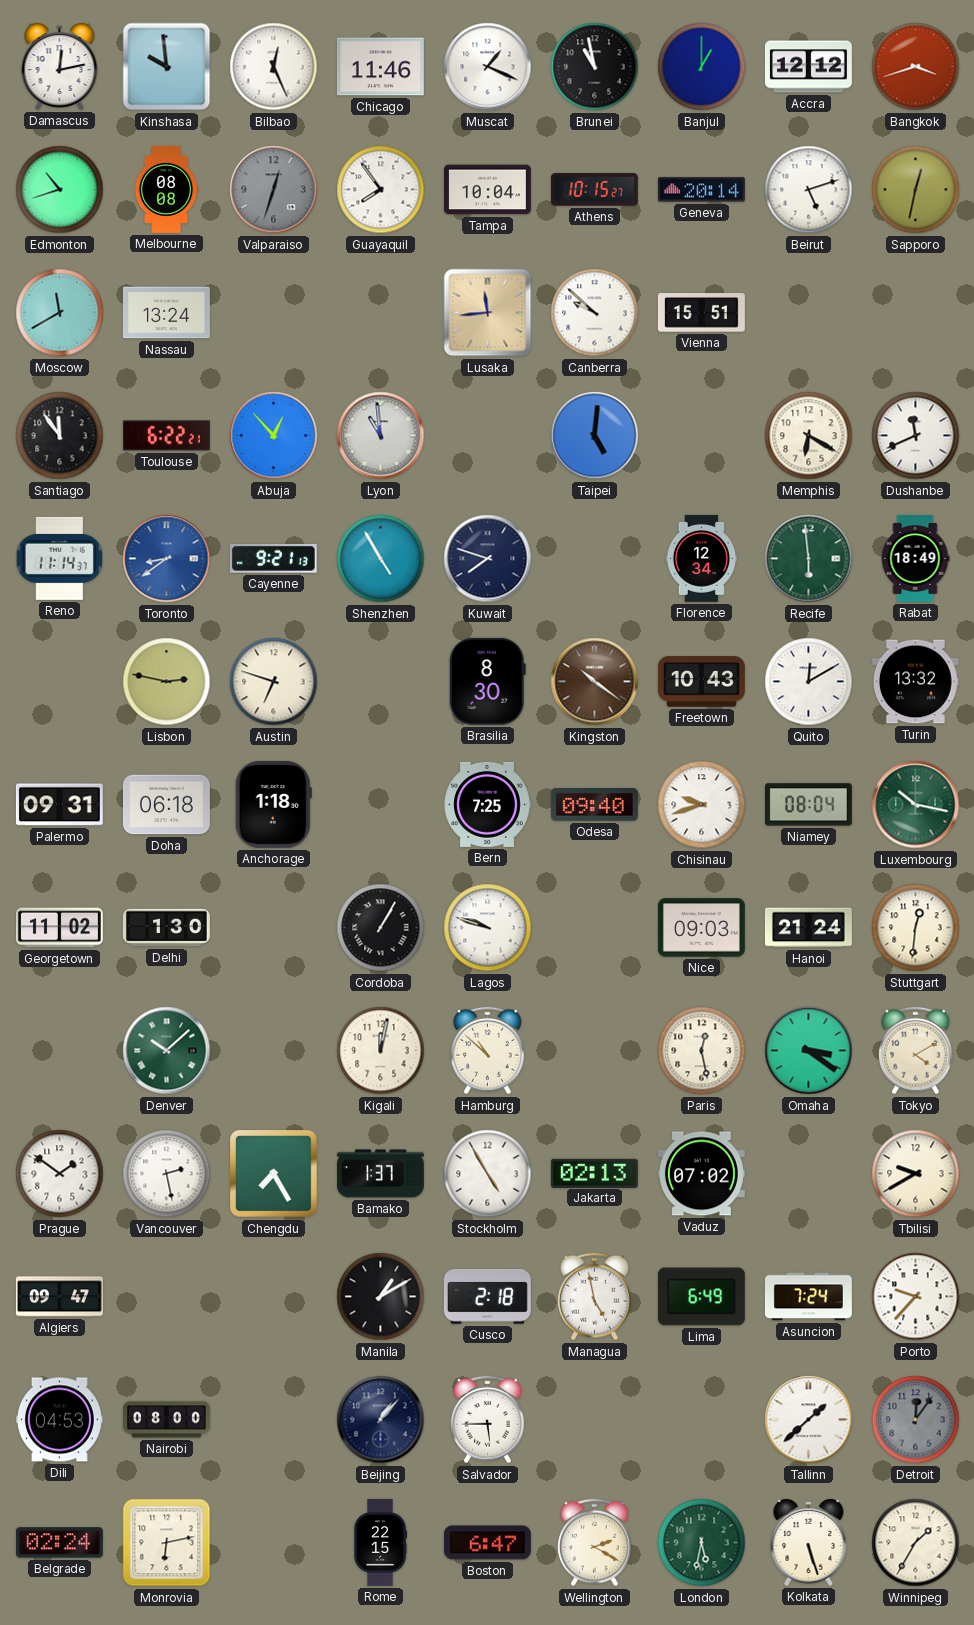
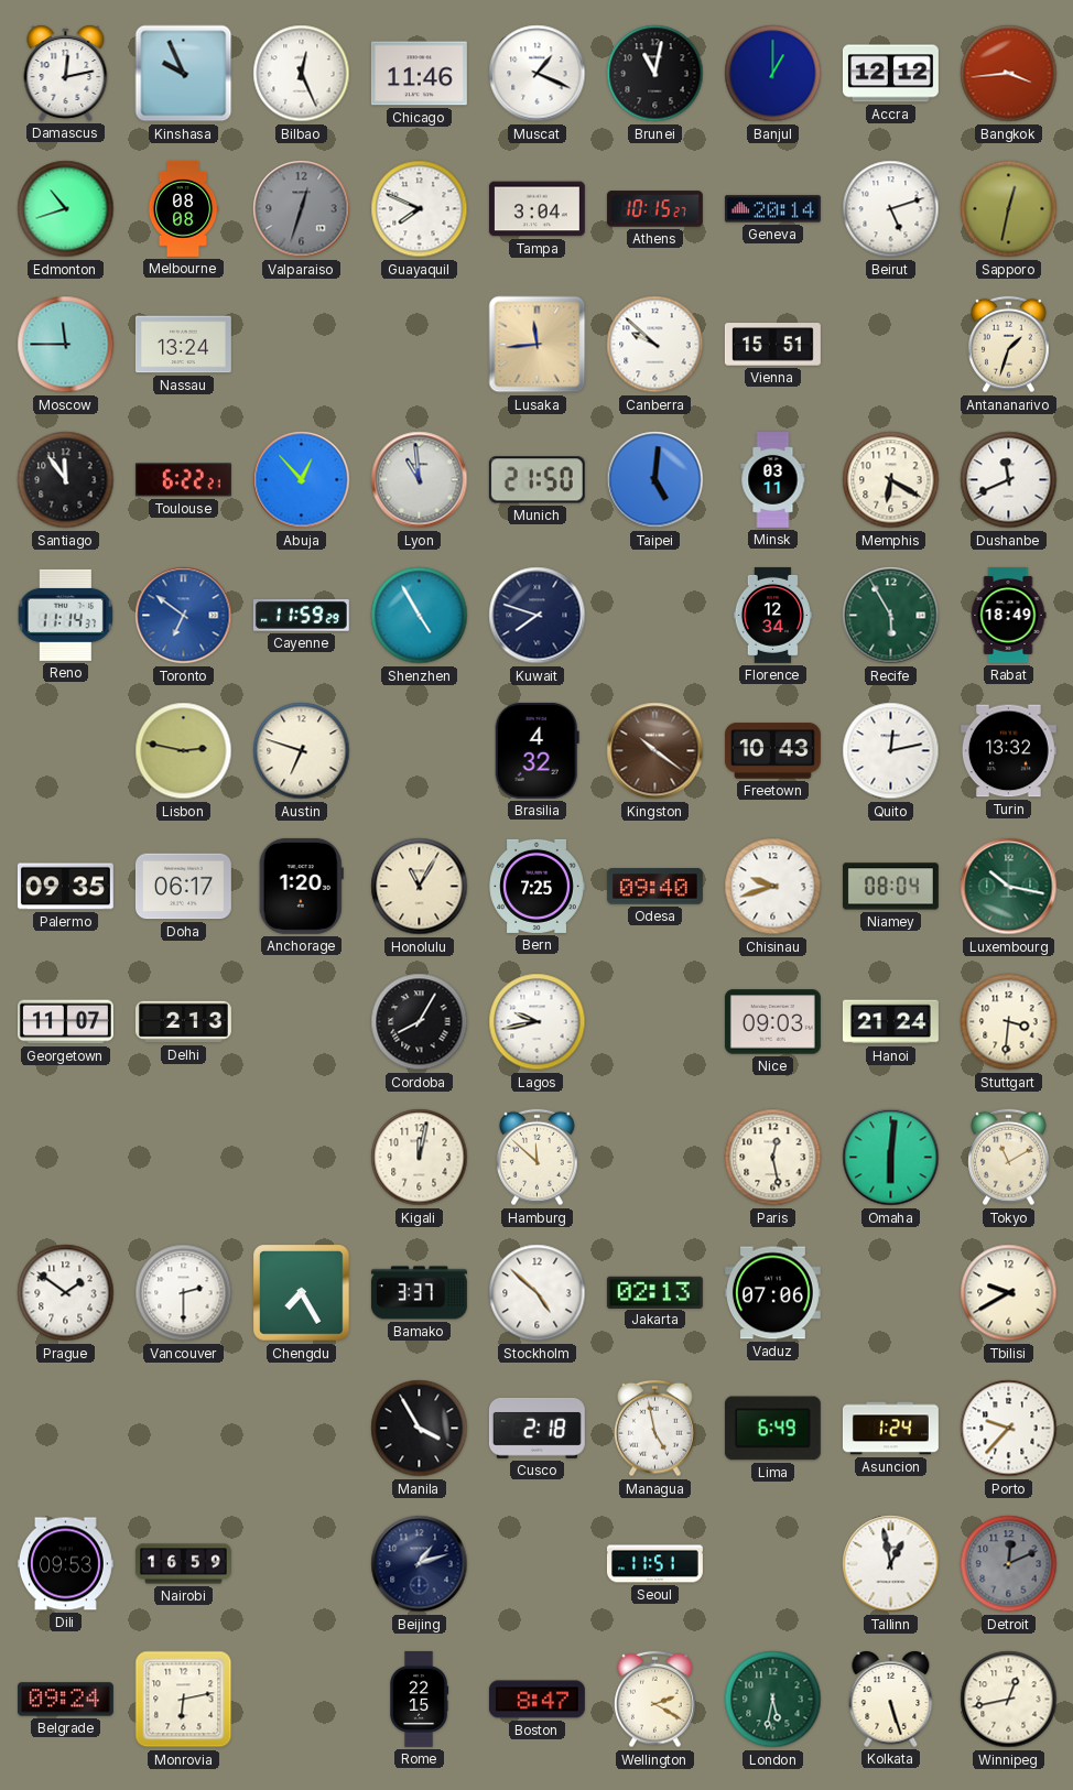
Kinshasa: 9:59 -> 9:56
Brunei: 10:58 -> 11:02
Bangkok: 3:42 -> 3:44
Guayaquil: 7:54 -> 7:49
Tampa: 10:04 -> 3:04
Moscow: 11:40 -> 11:45
Antananarivo: none -> 1:33
Munich: none -> 21:50
Minsk: none -> 03:11
Toronto: 8:39 -> 6:51
Cayenne: 9:21 -> 11:59
Recife: 5:59 -> 5:55
Brasilia: 8:30 -> 4:32
Quito: 12:10 -> 12:13
Palermo: 09:31 -> 09:35
Doha: 06:18 -> 06:17
Anchorage: 1:18 -> 1:20
Honolulu: none -> 11:05
Georgetown: 11:02 -> 11:07
Delhi: 1:30 -> 2:13
Cordoba: 1:05 -> 8:05
Lagos: 9:48 -> 9:43
Stuttgart: 12:31 -> 3:31
Denver: 10:08 -> none
Hamburg: 10:52 -> 11:52
Omaha: 3:21 -> 6:01
Tokyo: 4:10 -> 11:10
Vancouver: 2:28 -> 2:30
Bamako: 1:37 -> 3:37
Stockholm: 4:55 -> 4:52
Vaduz: 07:02 -> 07:06
Algiers: 09:47 -> none
Manila: 1:10 -> 3:55
Asuncion: 7:24 -> 1:24
Dili: 04:53 -> 09:53
Nairobi: 08:00 -> 16:59
Beijing: 1:07 -> 1:12
Salvador: 5:45 -> none
Seoul: none -> 11:51
Tallinn: 1:38 -> 12:58
Detroit: 12:06 -> 12:11
Belgrade: 02:24 -> 09:24
Boston: 6:47 -> 8:47
Winnipeg: 1:35 -> 12:43
